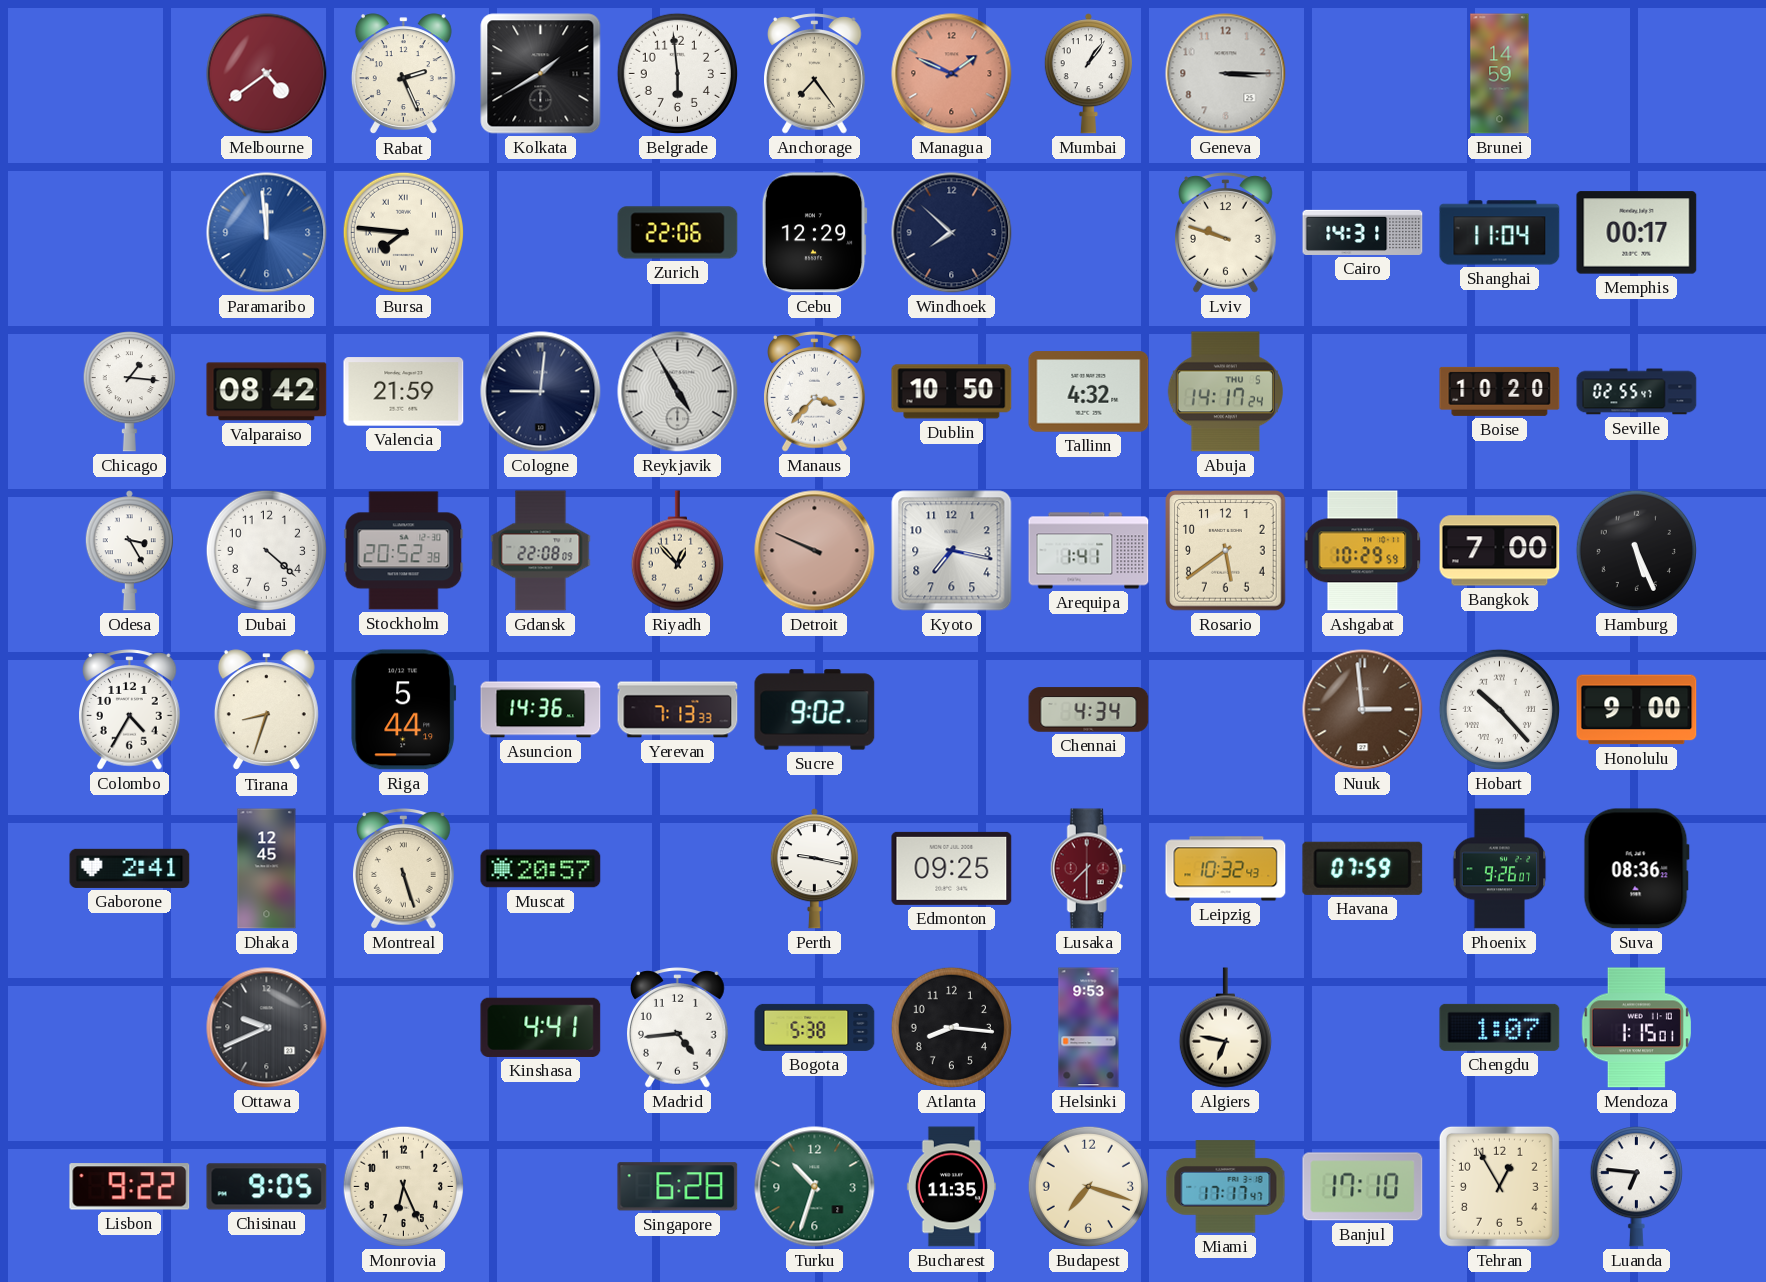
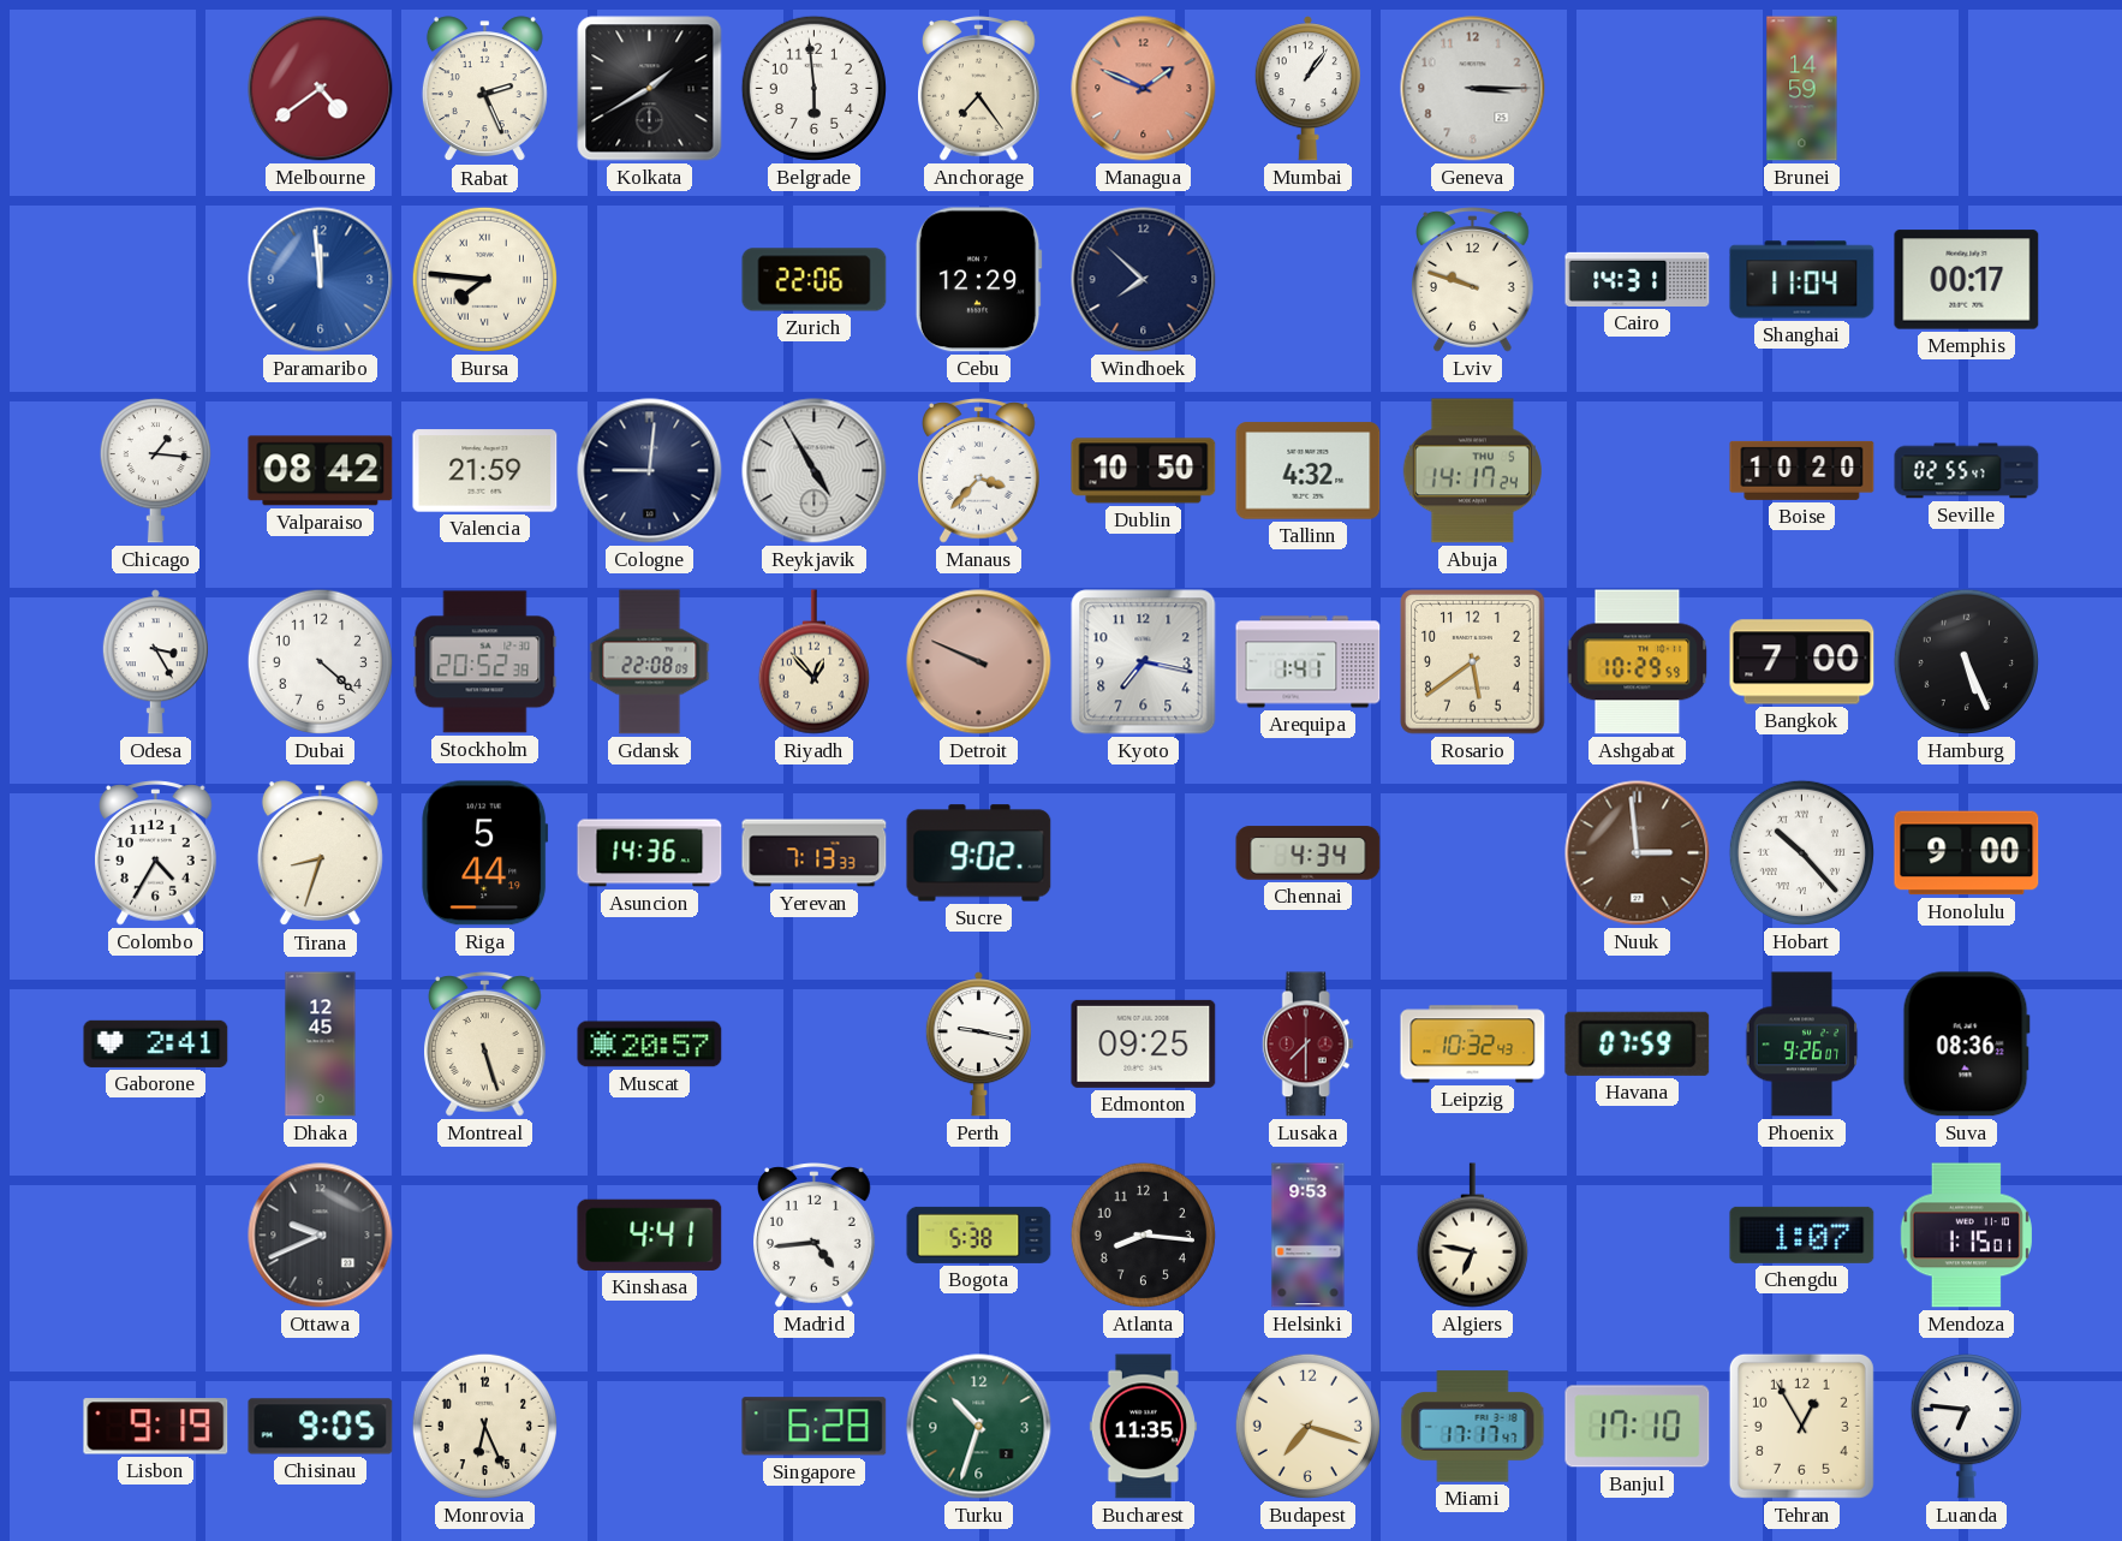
Lisbon: 9:22 -> 9:19
